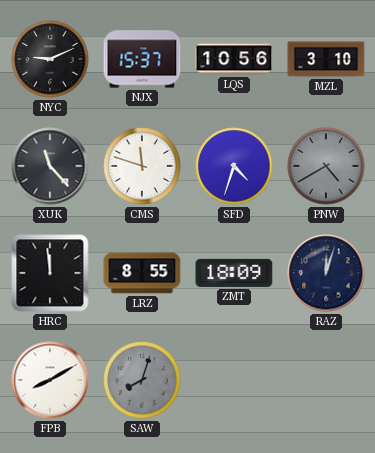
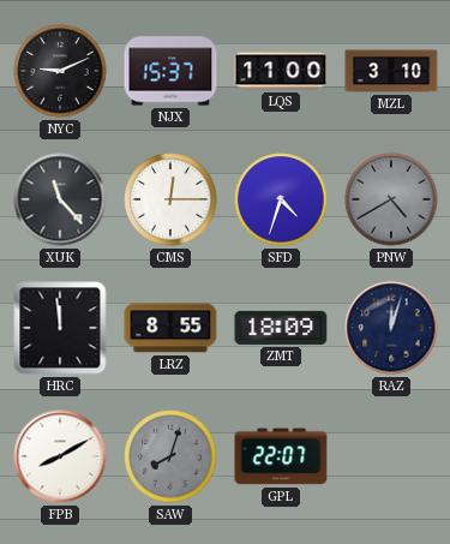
LQS: 10:56 -> 11:00
CMS: 11:48 -> 12:15
GPL: none -> 22:07
